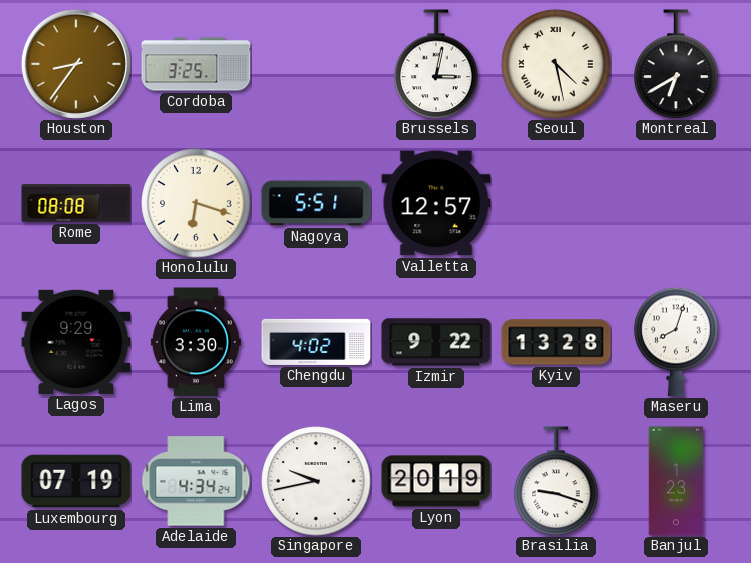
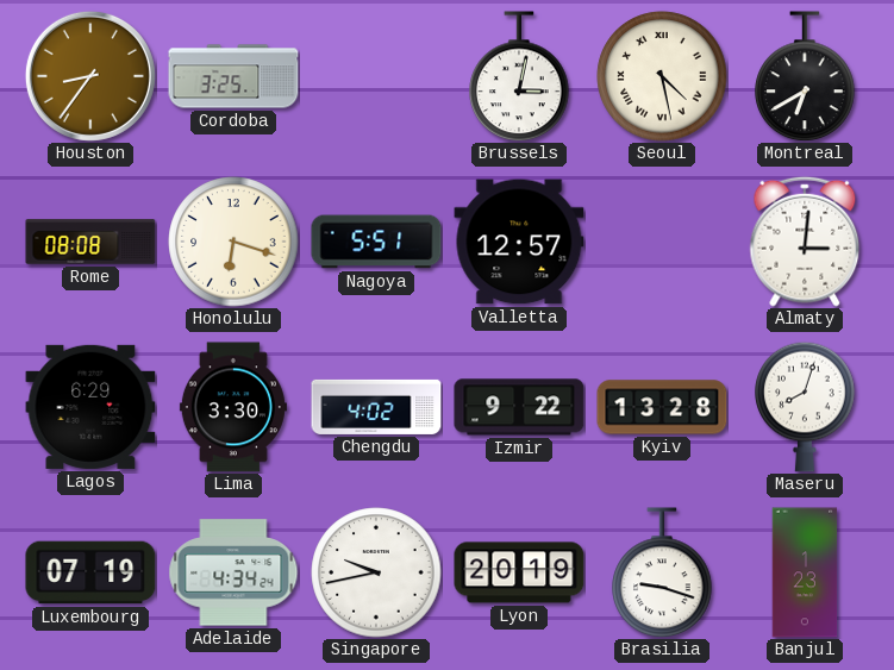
Almaty: none -> 3:01
Lagos: 9:29 -> 6:29
